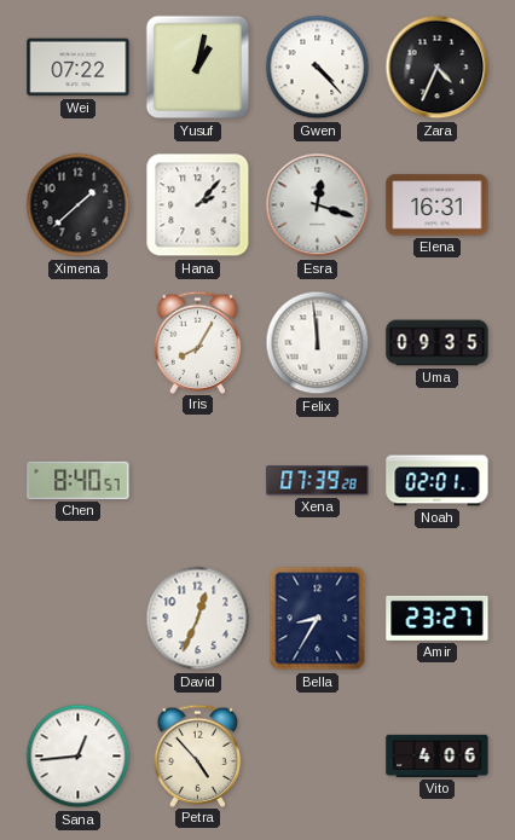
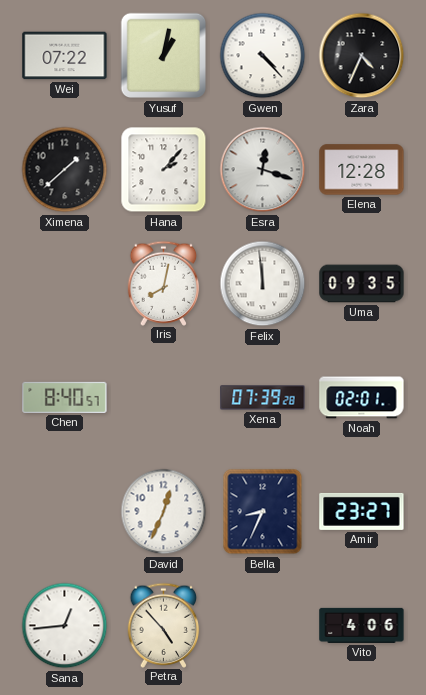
Elena: 16:31 -> 12:28
Iris: 8:05 -> 8:02
Bella: 8:35 -> 8:34
